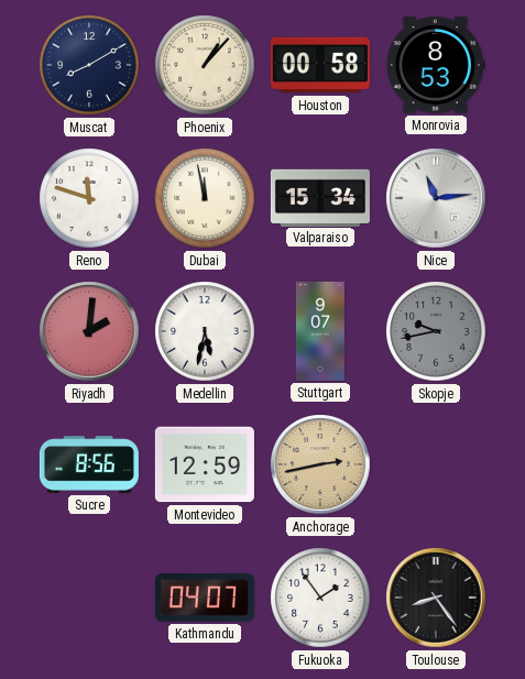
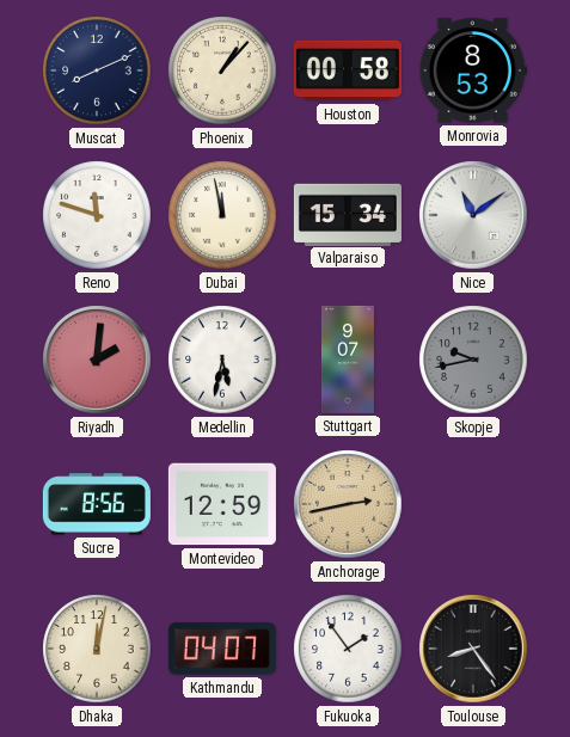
Muscat: 8:10 -> 8:11
Nice: 11:14 -> 11:09
Dhaka: none -> 12:02
